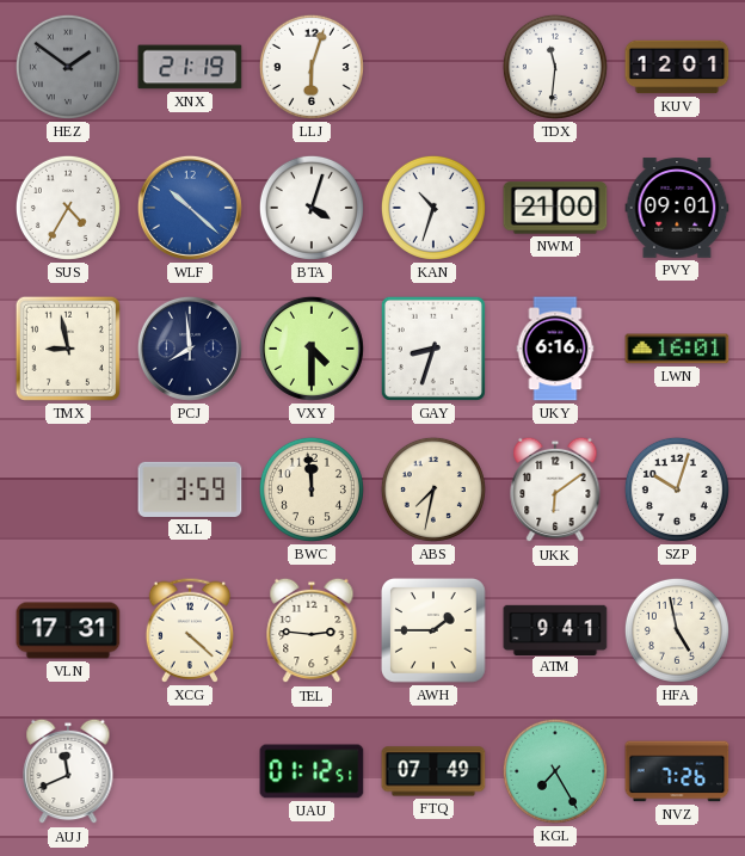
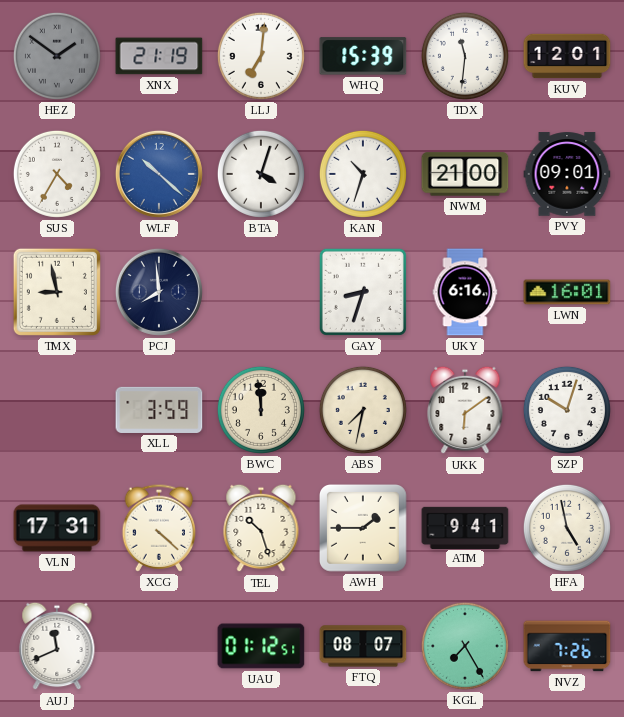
LLJ: 6:03 -> 7:01
WHQ: none -> 15:39
VXY: 4:30 -> none
TEL: 2:46 -> 10:27
FTQ: 07:49 -> 08:07
